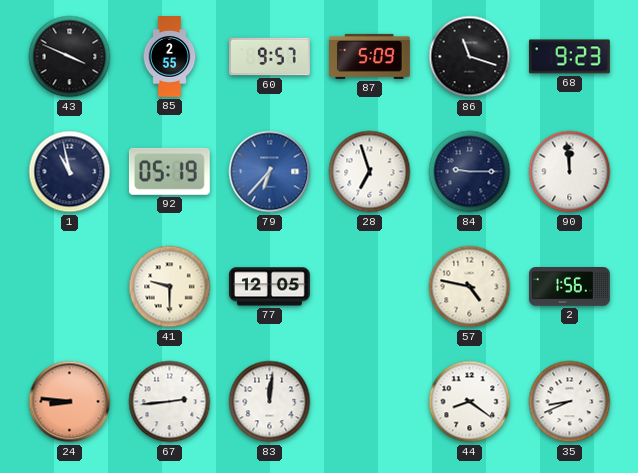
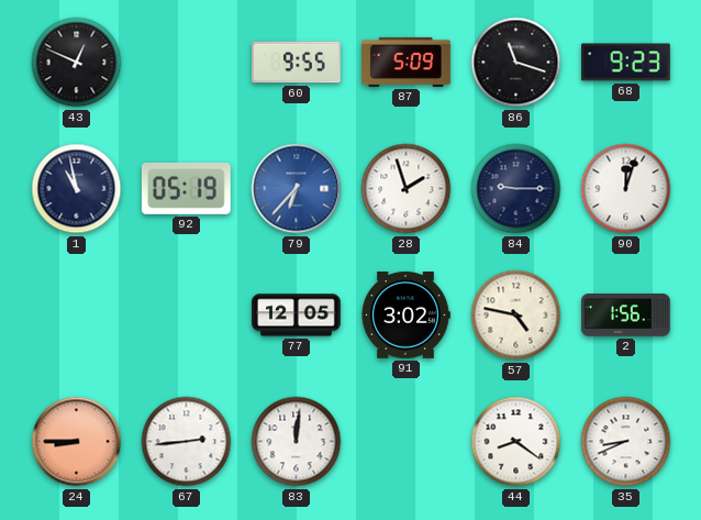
43: 3:49 -> 12:49
85: 2:55 -> none
60: 9:57 -> 9:55
28: 6:57 -> 1:57
90: 11:59 -> 12:03
41: 9:30 -> none
91: none -> 3:02
24: 8:46 -> 8:45
